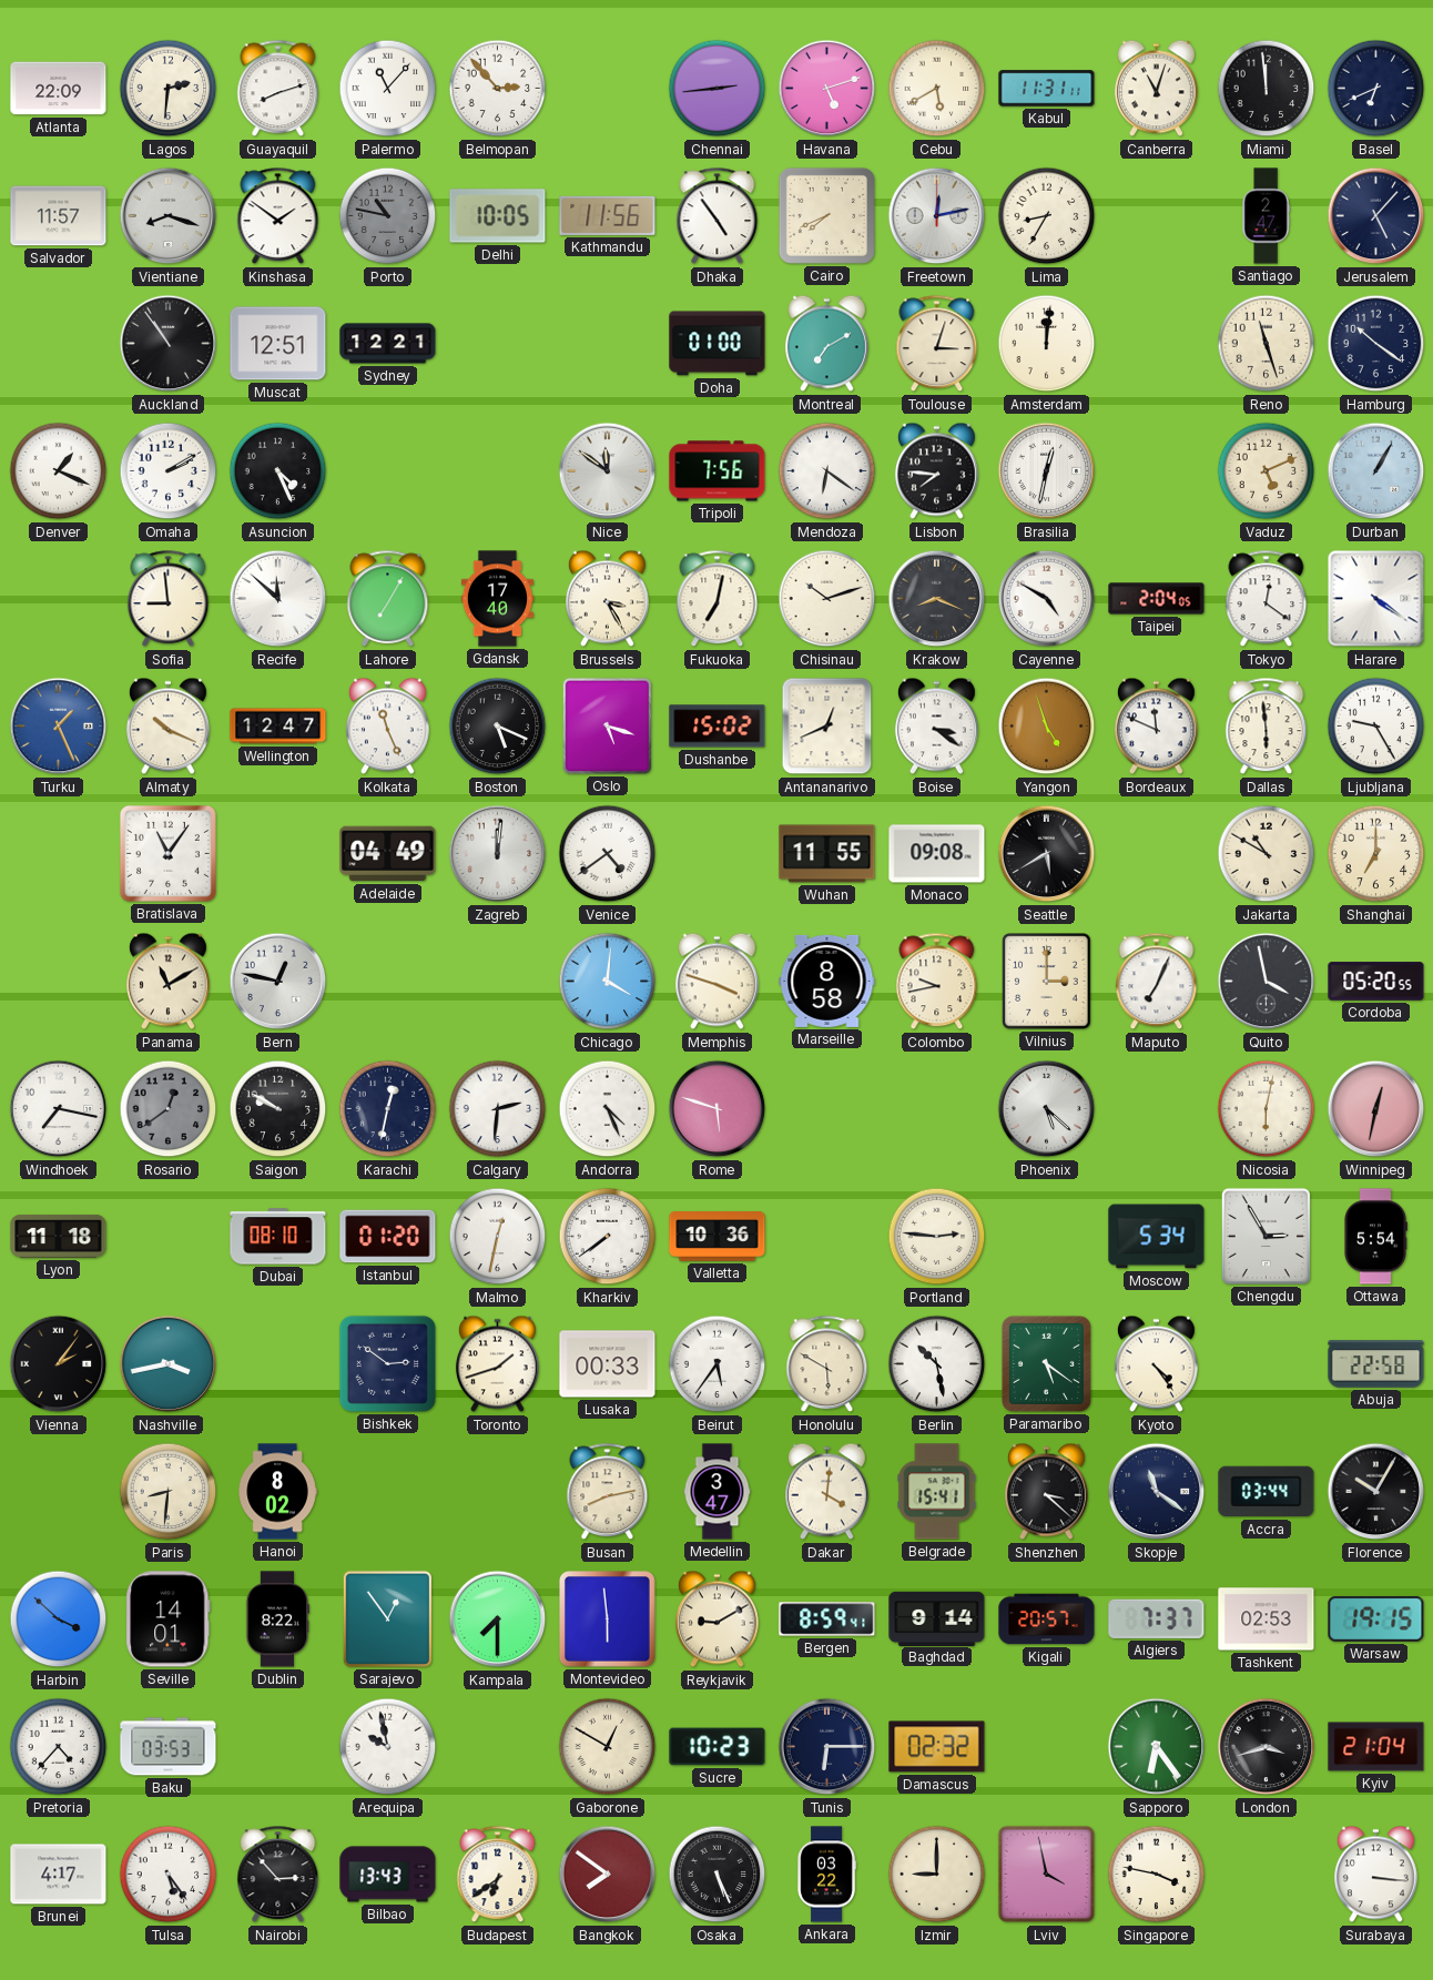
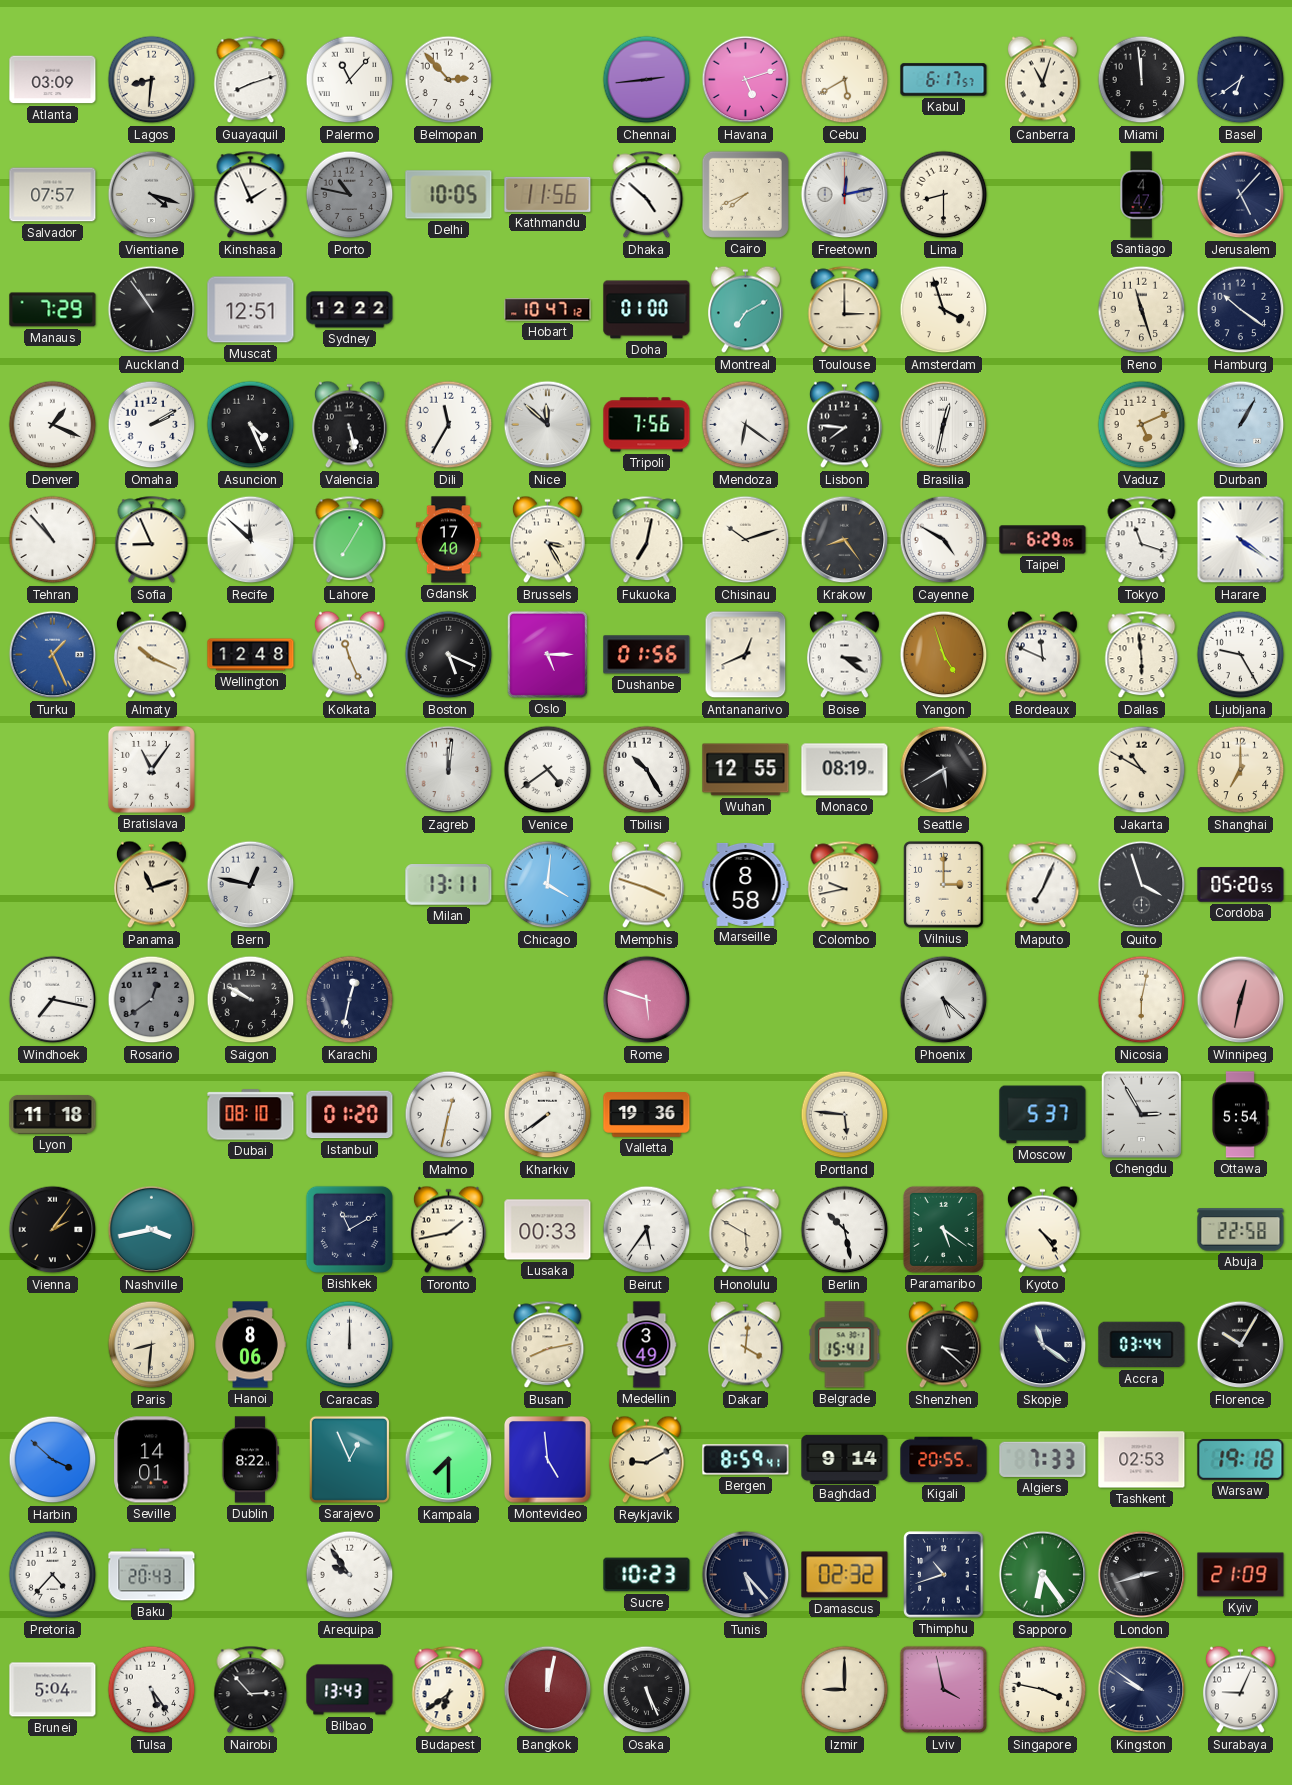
Atlanta: 22:09 -> 03:09
Lagos: 2:31 -> 8:31
Kabul: 11:31 -> 6:17
Basel: 6:41 -> 6:39
Salvador: 11:57 -> 07:57
Vientiane: 8:18 -> 4:18
Kinshasa: 1:51 -> 1:56
Dhaka: 4:54 -> 4:52
Lima: 8:35 -> 8:30
Santiago: 2:47 -> 4:47
Manaus: none -> 7:29
Sydney: 12:21 -> 12:22
Hobart: none -> 10:47
Toulouse: 3:03 -> 3:00
Amsterdam: 12:01 -> 3:57
Valencia: none -> 5:28
Dili: none -> 11:35
Nice: 11:51 -> 11:52
Tehran: none -> 10:53
Sofia: 8:59 -> 8:56
Krakow: 8:19 -> 8:24
Taipei: 2:04 -> 6:29
Tokyo: 12:21 -> 11:18
Wellington: 12:47 -> 12:48
Oslo: 5:18 -> 5:15
Dushanbe: 15:02 -> 01:56
Adelaide: 04:49 -> none
Tbilisi: none -> 10:25
Wuhan: 11:55 -> 12:55
Monaco: 09:08 -> 08:19
Panama: 11:10 -> 11:12
Milan: none -> 13:11
Quito: 3:58 -> 3:57
Calgary: 2:31 -> none
Andorra: 4:26 -> none
Valletta: 10:36 -> 19:36
Portland: 2:46 -> 5:46
Moscow: 5:34 -> 5:37
Bishkek: 2:51 -> 11:10
Toronto: 1:42 -> 1:43
Hanoi: 8:02 -> 8:06
Caracas: none -> 12:00
Medellin: 3:47 -> 3:49
Sarajevo: 12:54 -> 12:56
Montevideo: 5:59 -> 4:59
Kigali: 20:57 -> 20:55
Algiers: 7:37 -> 7:33
Warsaw: 19:15 -> 19:18
Baku: 03:53 -> 20:43
Arequipa: 9:58 -> 9:54
Gaborone: 12:50 -> none
Tunis: 6:15 -> 5:23
Thimphu: none -> 10:42
London: 3:42 -> 2:42
Kyiv: 21:04 -> 21:09
Brunei: 4:17 -> 5:04
Bangkok: 7:51 -> 12:02
Ankara: 03:22 -> none
Kingston: none -> 9:51
Surabaya: 3:16 -> 9:04
